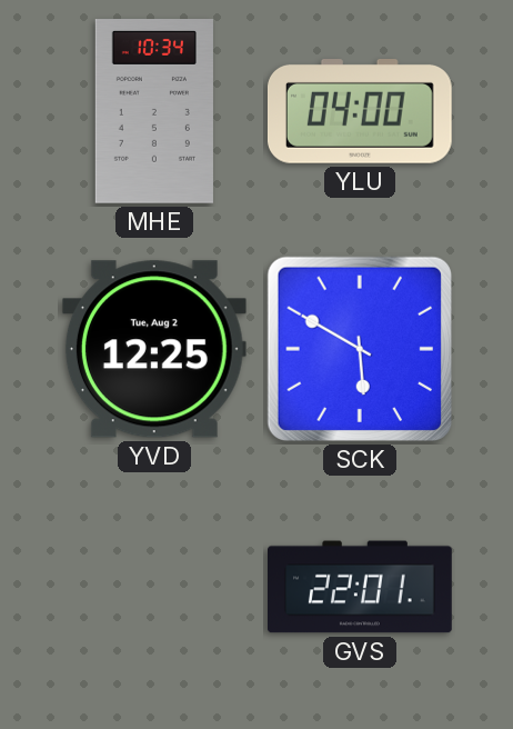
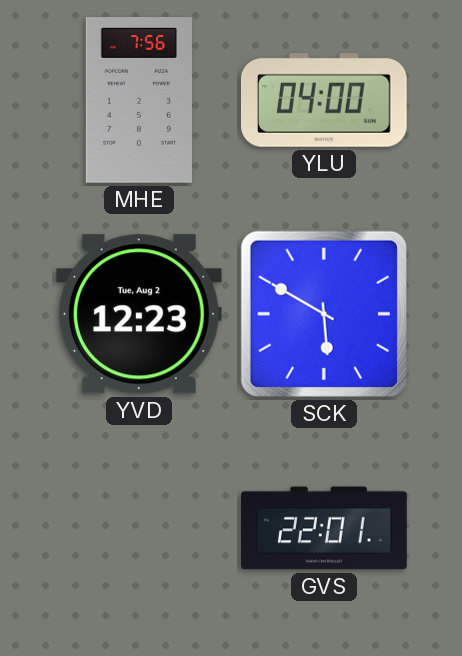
MHE: 10:34 -> 7:56
YVD: 12:25 -> 12:23
